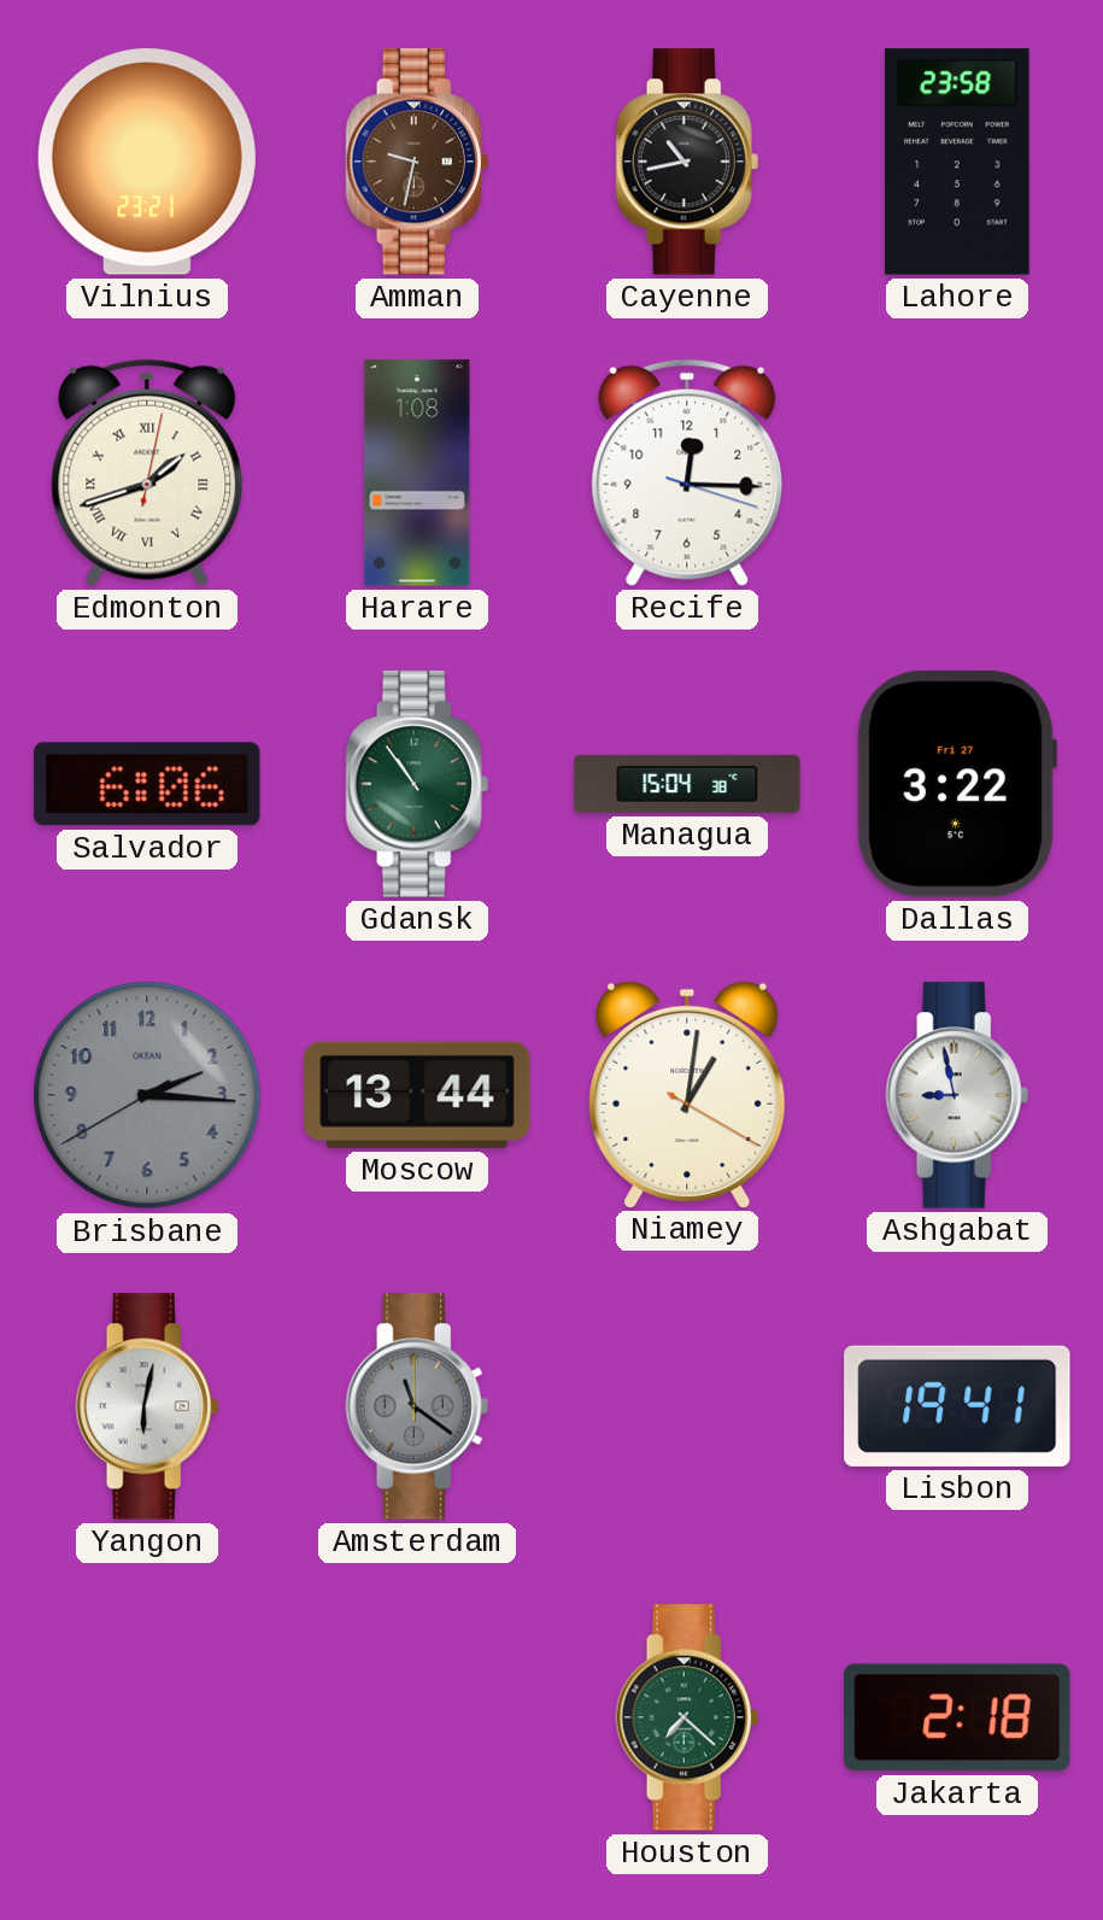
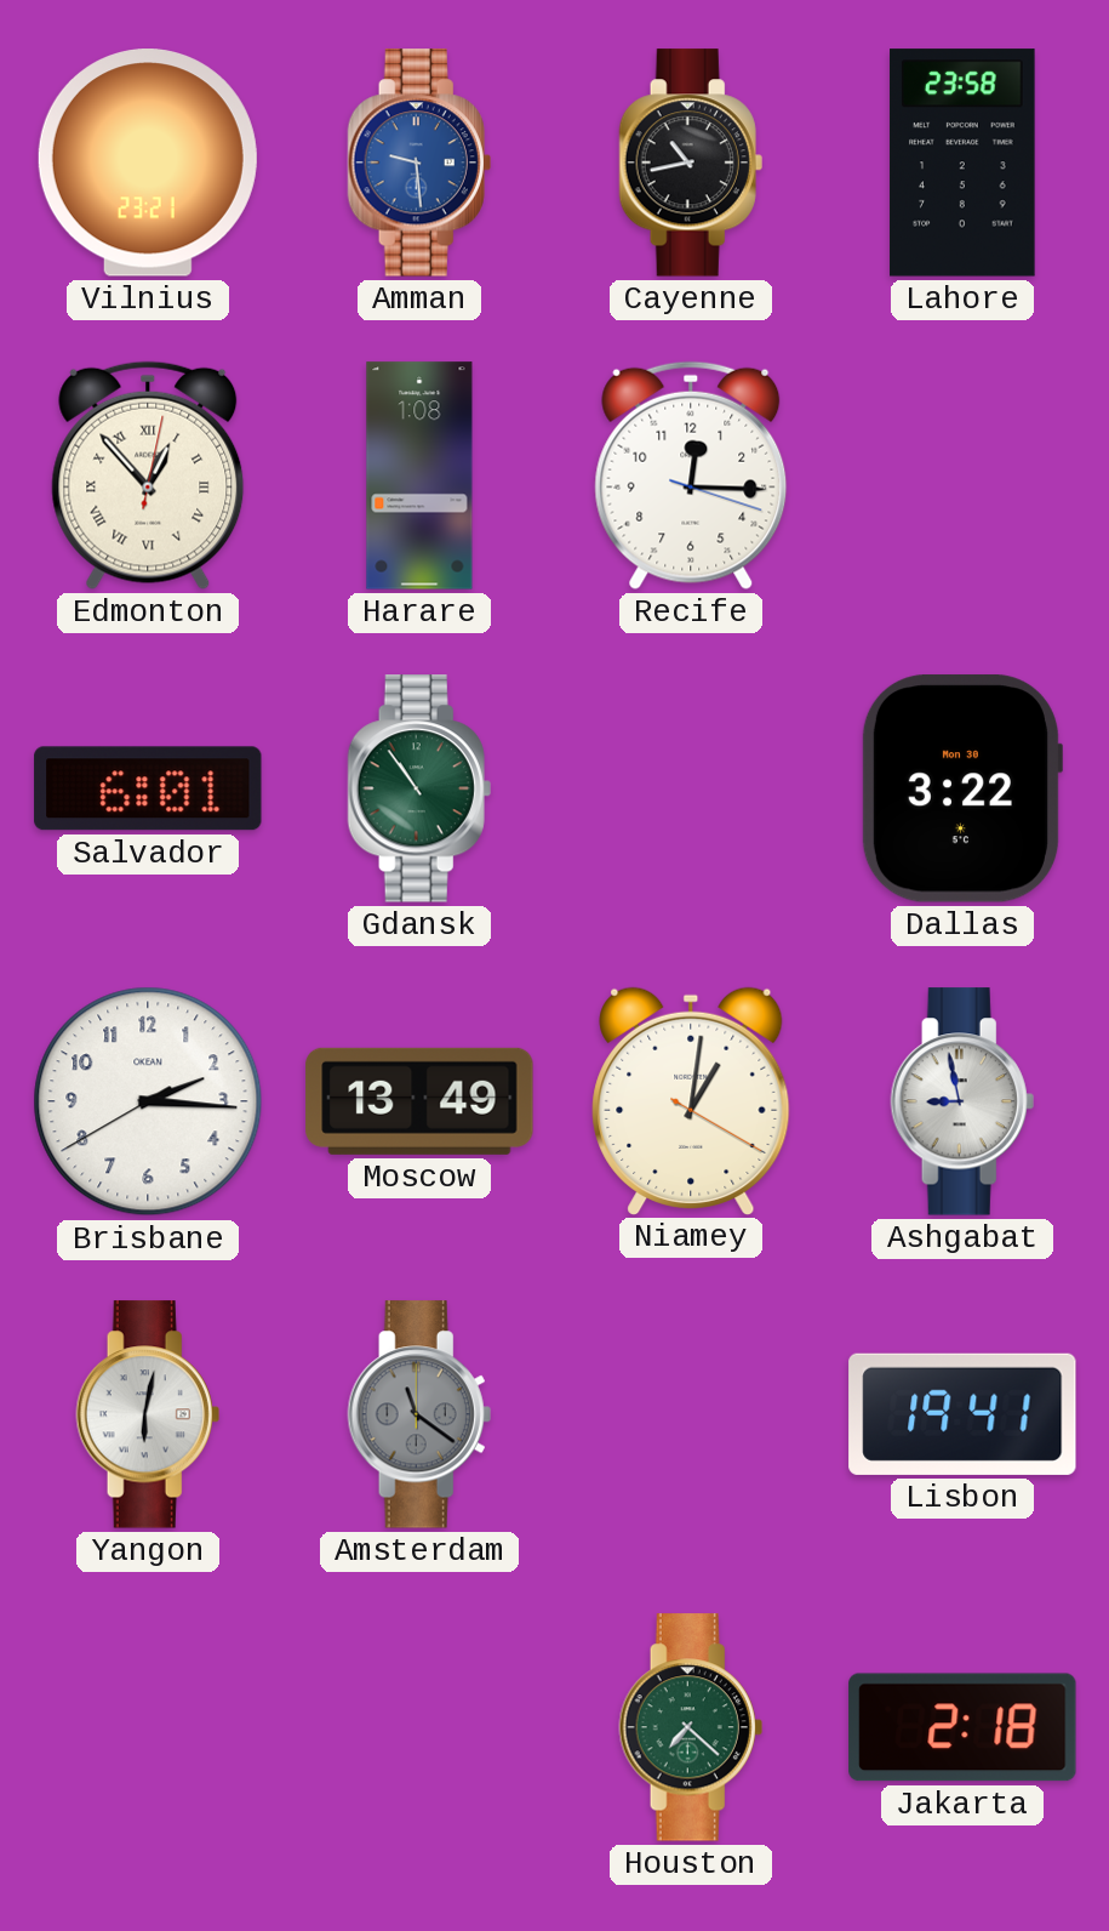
Amman: 9:32 -> 9:29
Amman dial: brown -> blue
Edmonton: 1:42 -> 12:53
Salvador: 6:06 -> 6:01
Managua: 15:04 -> none
Dallas date: Fri 27 -> Mon 30
Brisbane dial: grey -> white
Moscow: 13:44 -> 13:49
